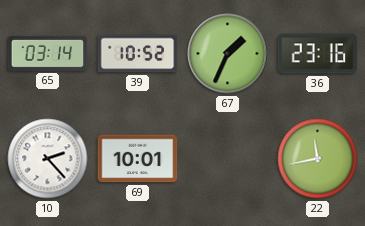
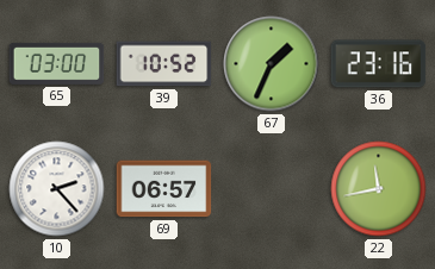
65: 03:14 -> 03:00
69: 10:01 -> 06:57
